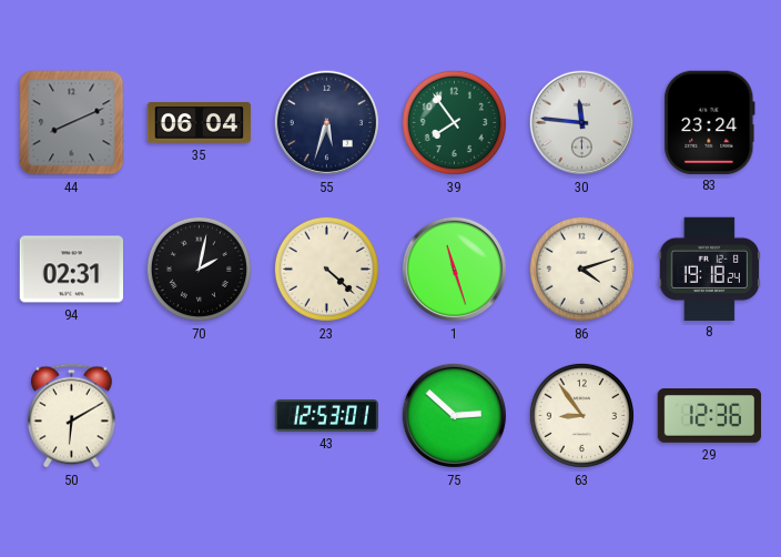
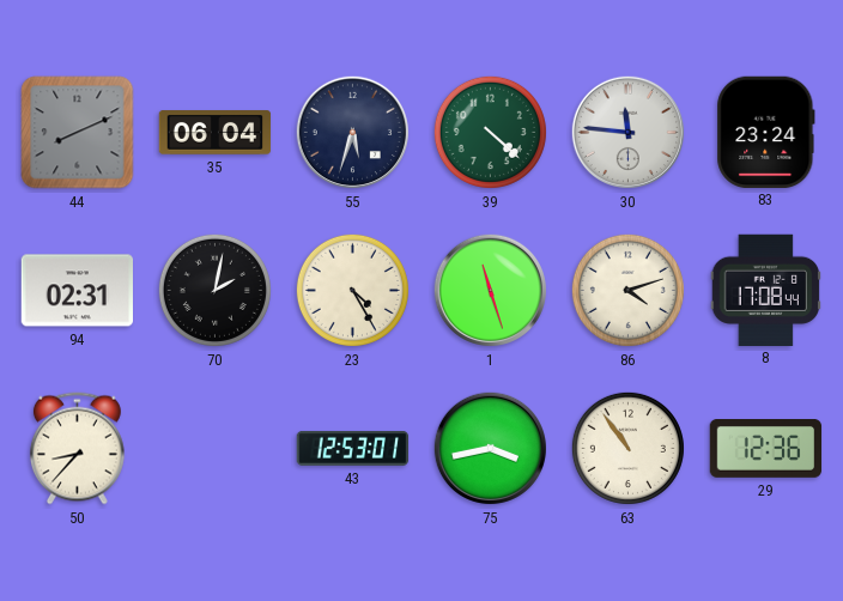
39: 7:54 -> 4:22
23: 4:22 -> 4:25
8: 19:18 -> 17:08
50: 6:10 -> 8:37
75: 2:52 -> 3:43
63: 8:54 -> 10:54
